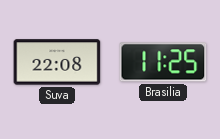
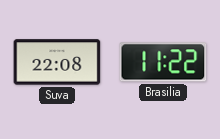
Brasilia: 11:25 -> 11:22
